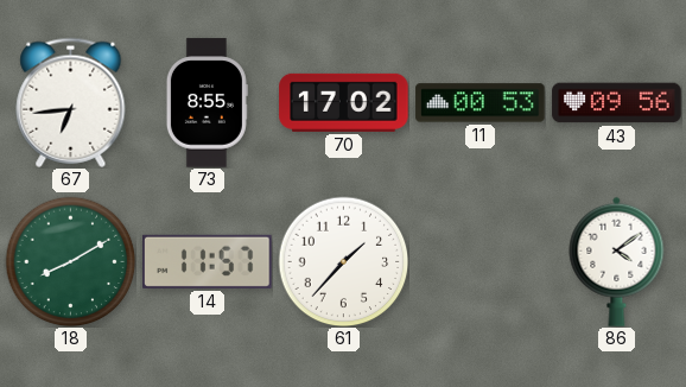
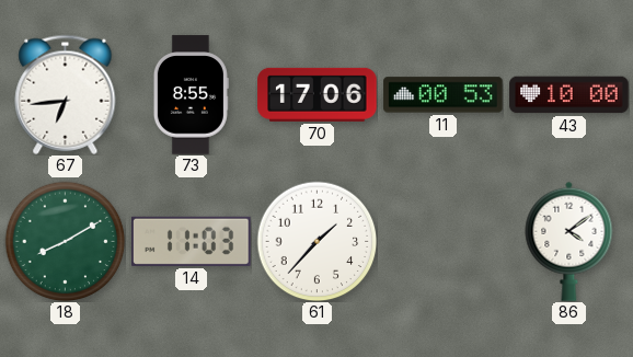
70: 17:02 -> 17:06
43: 09:56 -> 10:00
14: 11:57 -> 11:03
